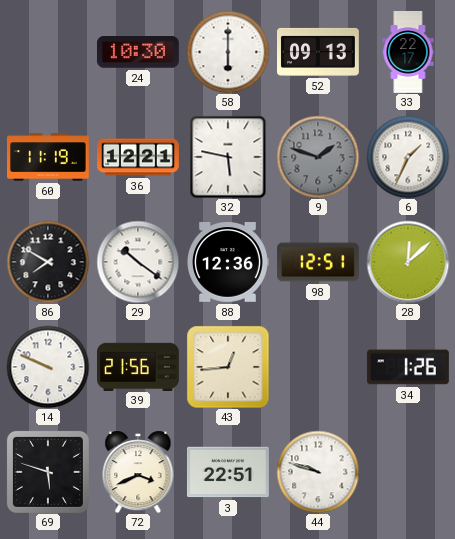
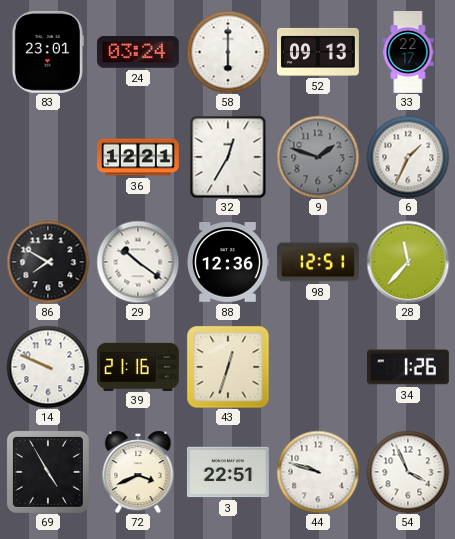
83: none -> 23:01
24: 10:30 -> 03:24
60: 11:19 -> none
32: 5:47 -> 12:35
28: 12:08 -> 11:37
39: 21:56 -> 21:16
43: 12:44 -> 12:33
69: 5:48 -> 4:55
54: none -> 3:56
